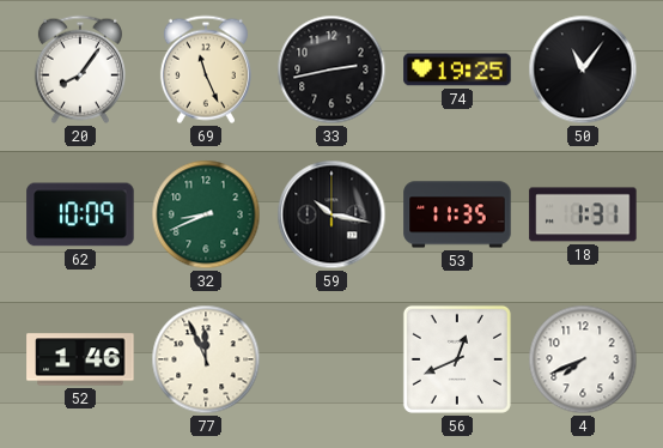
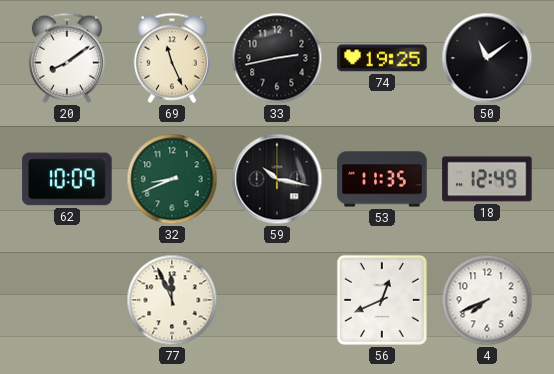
20: 8:06 -> 8:09
50: 11:06 -> 11:09
18: 1:31 -> 12:49
52: 1:46 -> none
